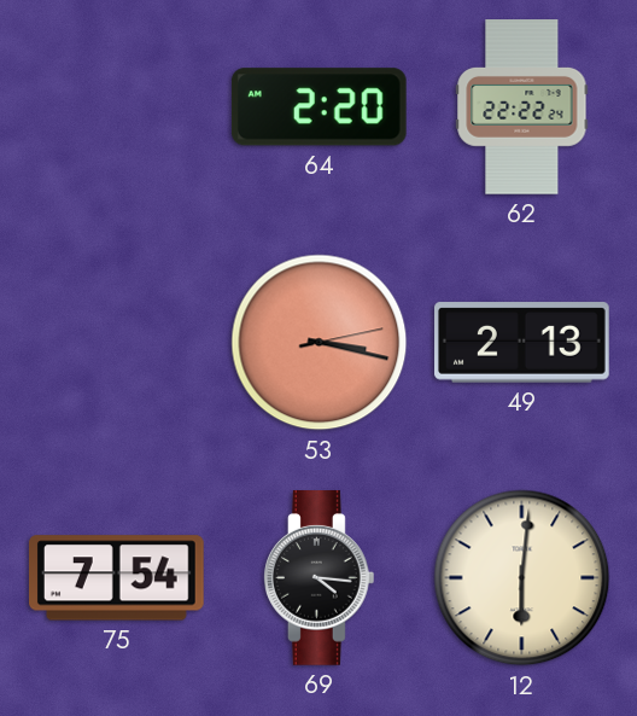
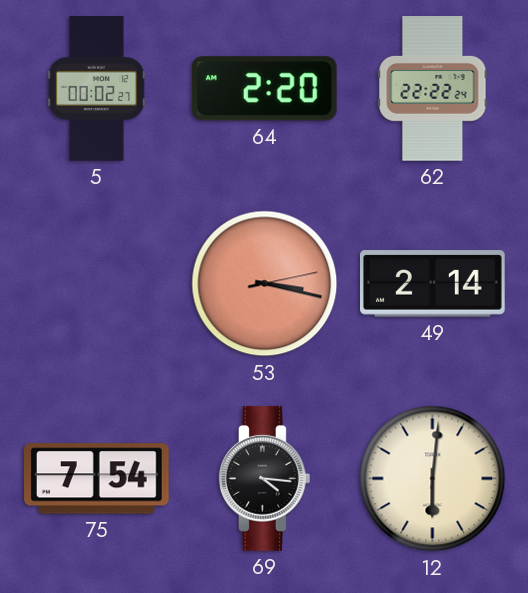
5: none -> 00:02
49: 2:13 -> 2:14
